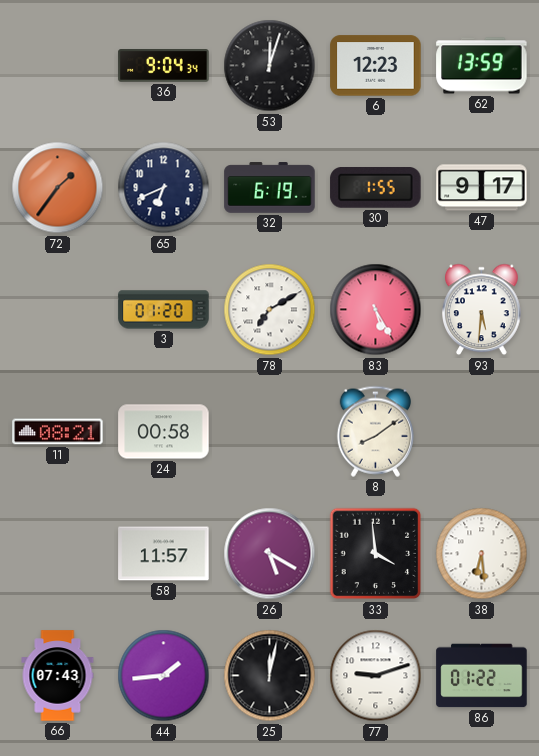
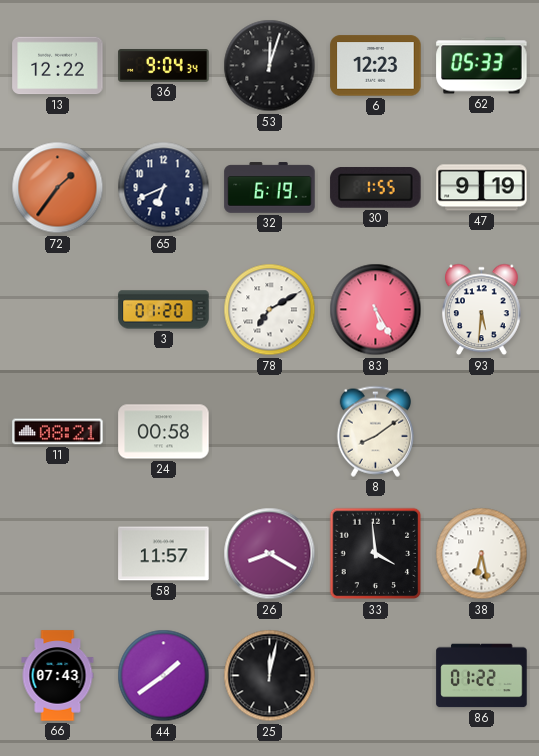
13: none -> 12:22
62: 13:59 -> 05:33
47: 9:17 -> 9:19
26: 5:20 -> 8:20
38: 6:29 -> 6:28
44: 1:44 -> 1:39
77: 9:12 -> none
